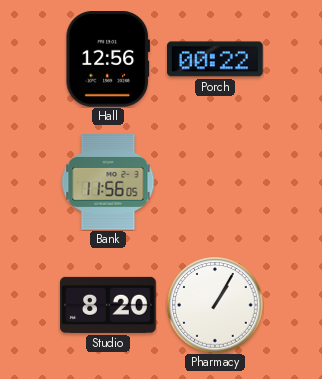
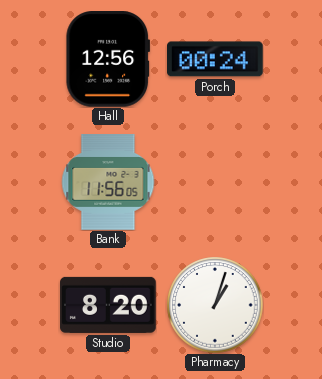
Porch: 00:22 -> 00:24
Pharmacy: 1:05 -> 1:03
